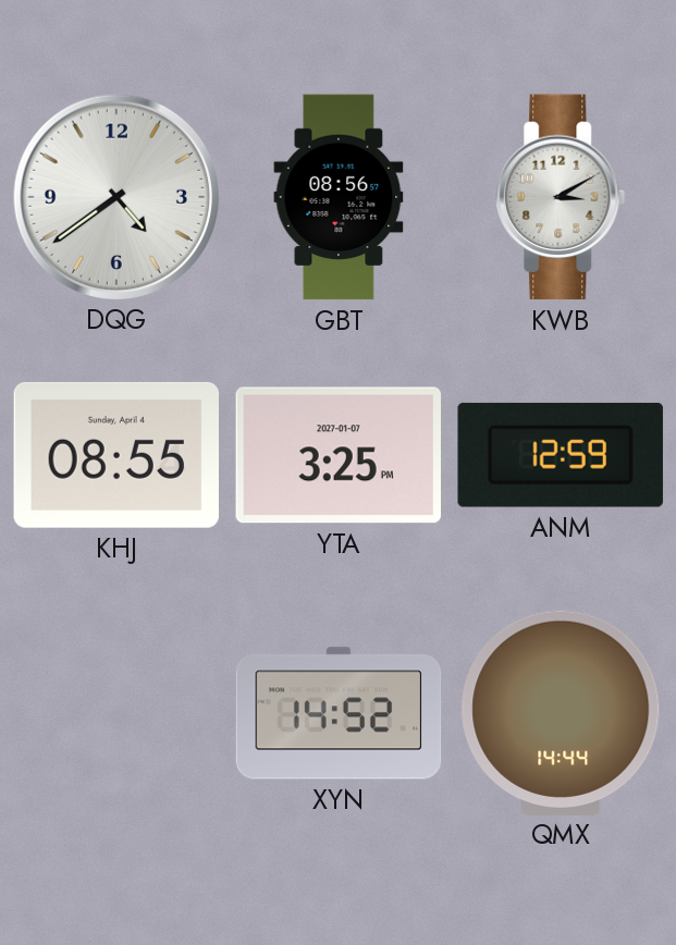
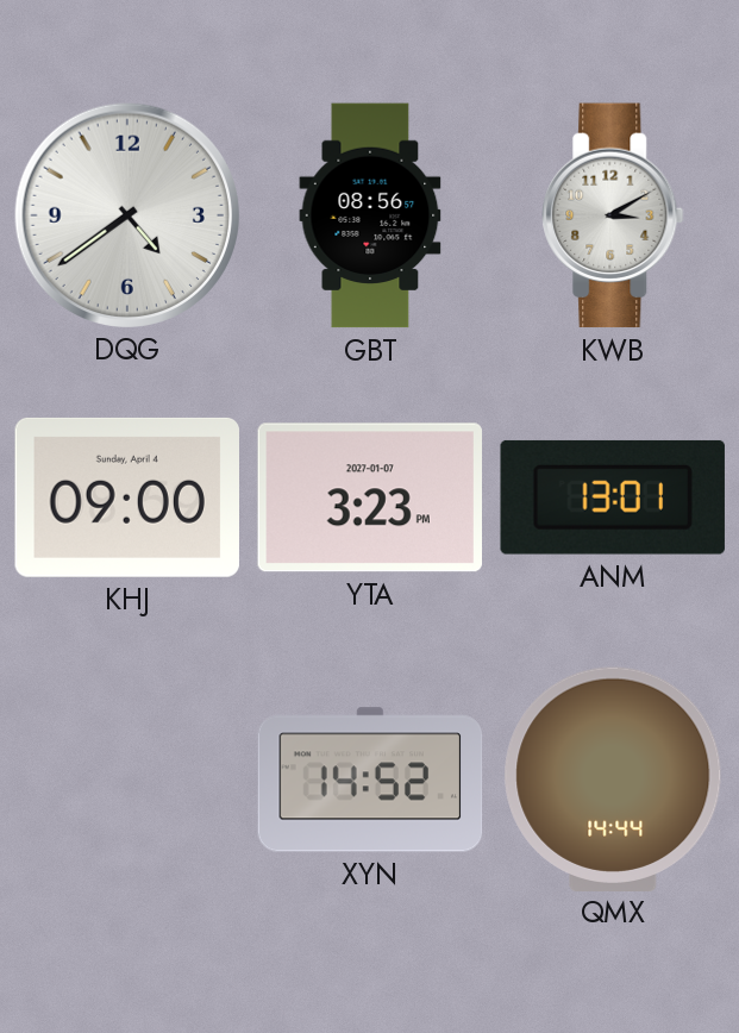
KHJ: 08:55 -> 09:00
YTA: 3:25 -> 3:23
ANM: 12:59 -> 13:01
